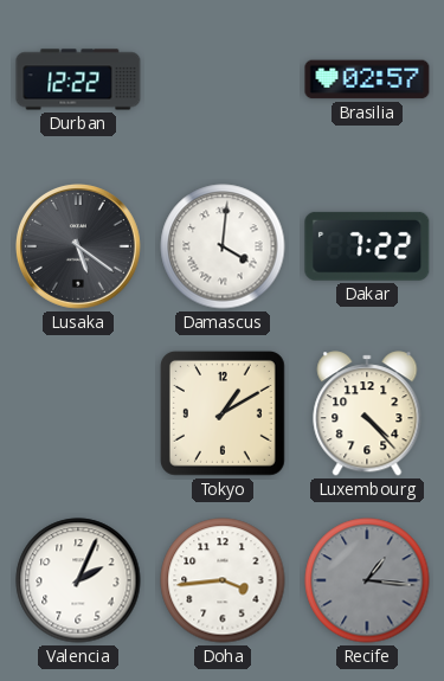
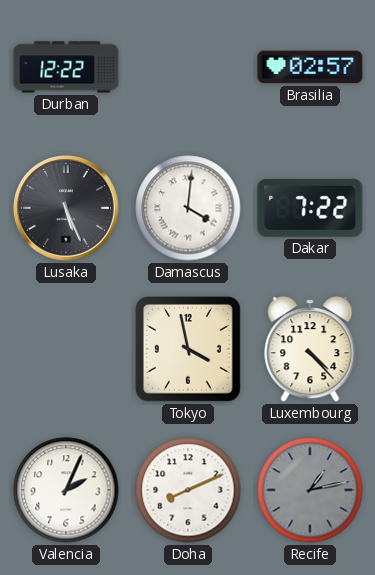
Lusaka: 5:21 -> 5:26
Tokyo: 1:10 -> 3:58
Doha: 3:44 -> 8:11
Recife: 1:16 -> 1:13
